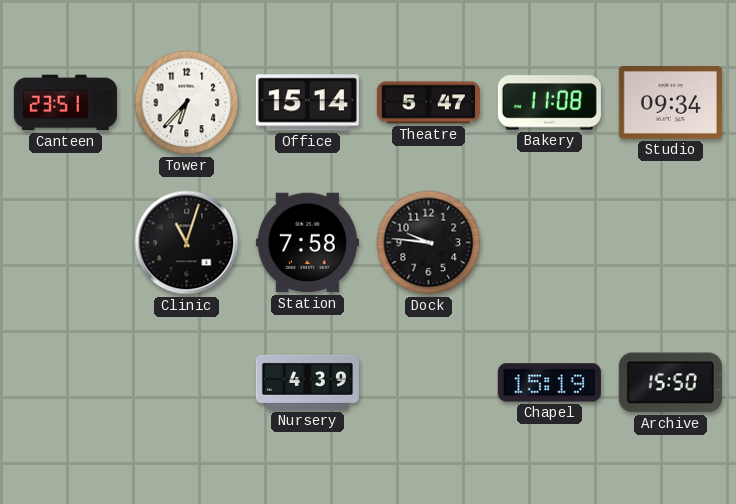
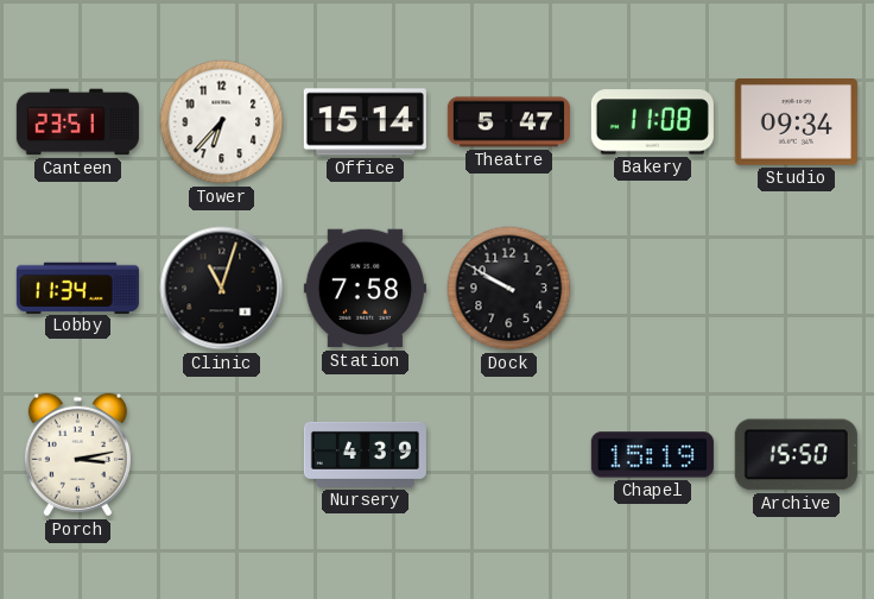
Lobby: none -> 11:34
Dock: 9:46 -> 9:50
Porch: none -> 3:13
